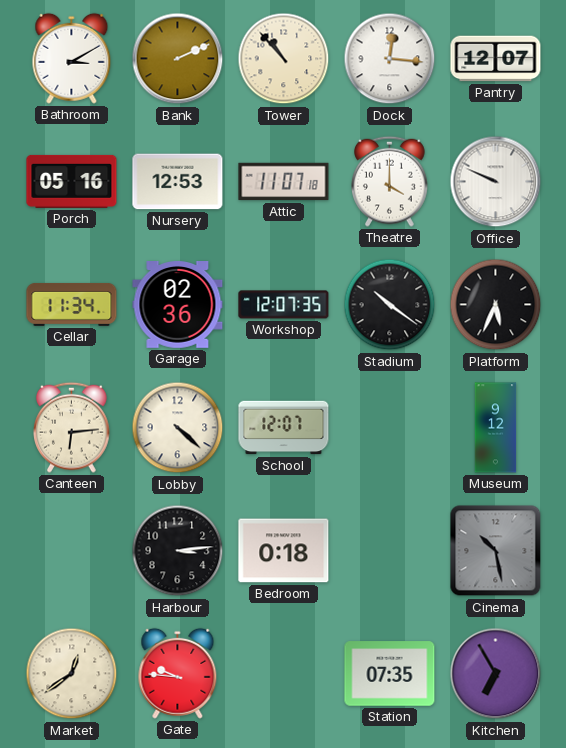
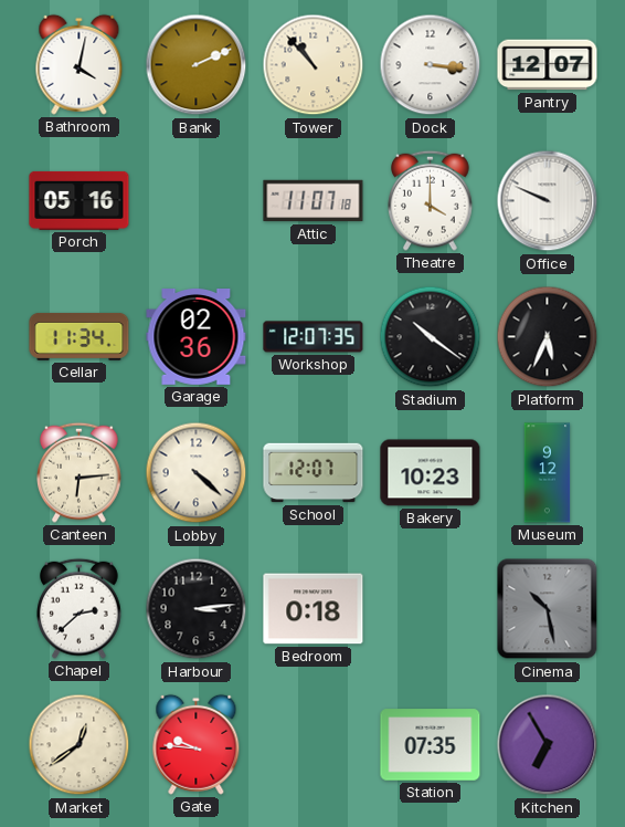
Bathroom: 3:10 -> 4:02
Dock: 12:16 -> 3:16
Nursery: 12:53 -> none
Bakery: none -> 10:23
Chapel: none -> 2:38
